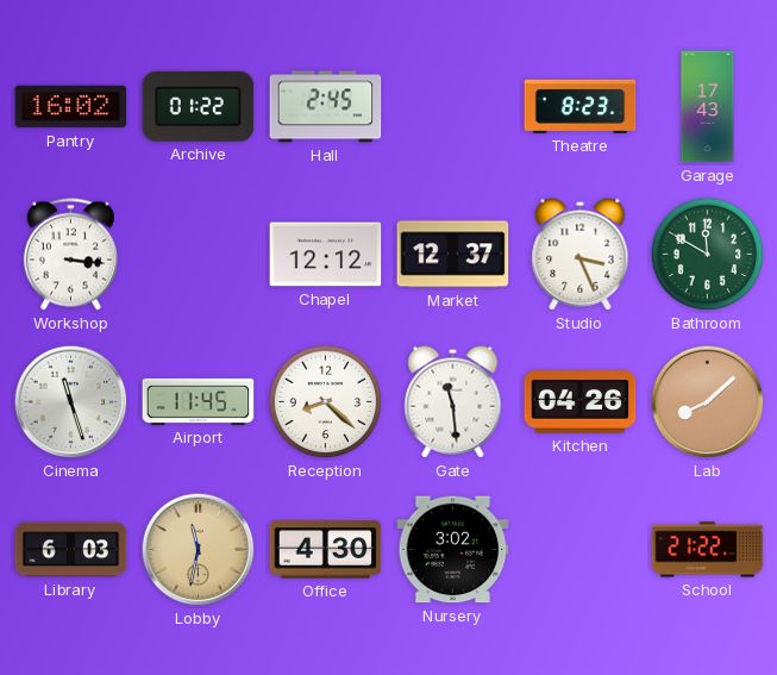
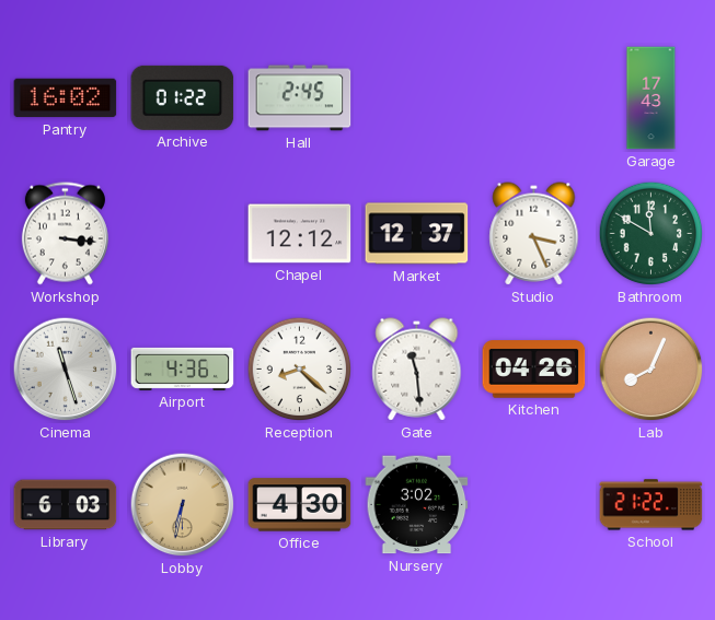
Theatre: 8:23 -> none
Airport: 11:45 -> 4:36
Lab: 8:08 -> 8:04
Lobby: 11:32 -> 6:32
